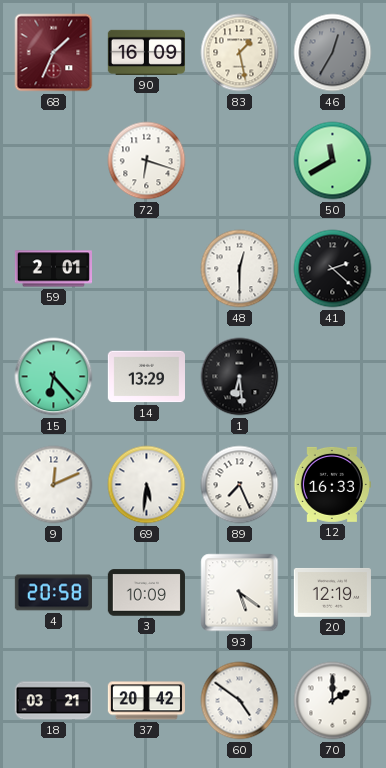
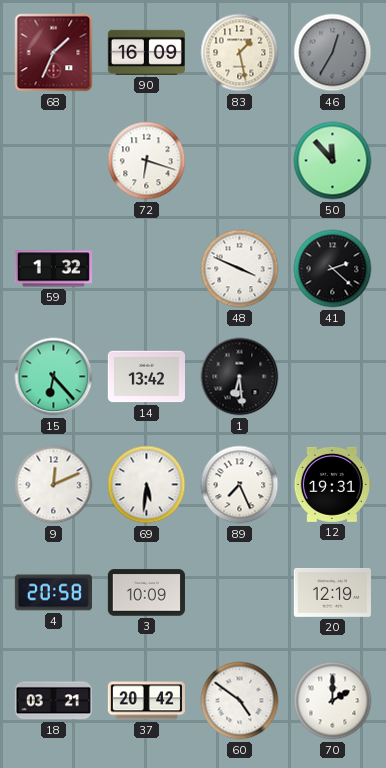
50: 11:40 -> 11:53
59: 2:01 -> 1:32
48: 12:30 -> 3:49
14: 13:29 -> 13:42
12: 16:33 -> 19:31
93: 5:21 -> none
